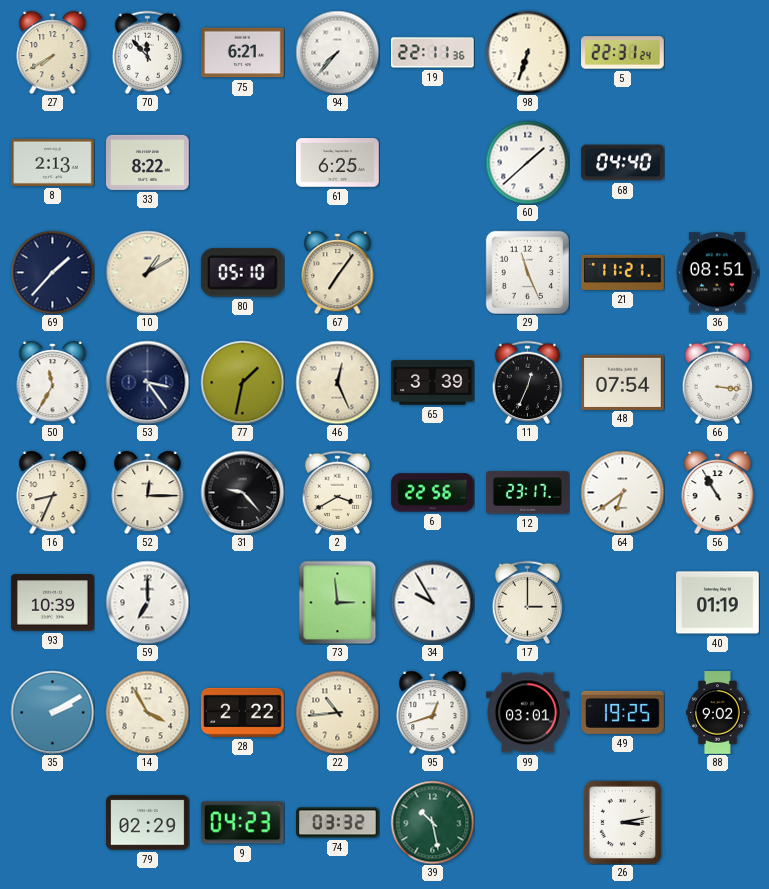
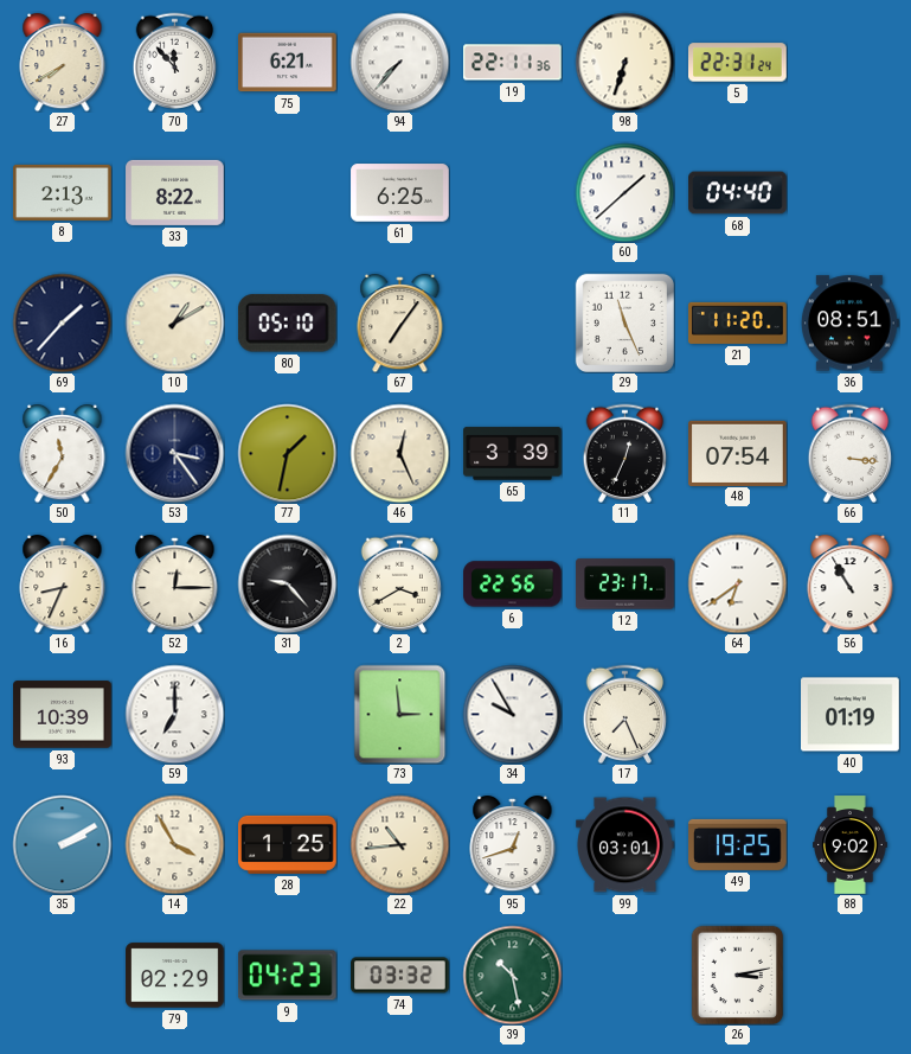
21: 11:21 -> 11:20
17: 3:00 -> 7:26
28: 2:22 -> 1:25
